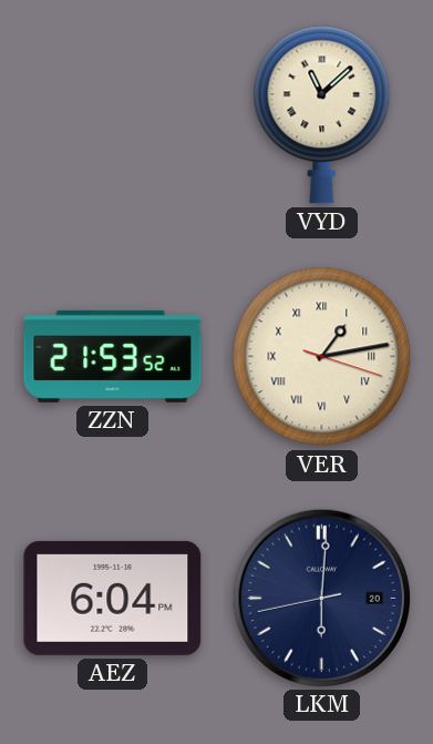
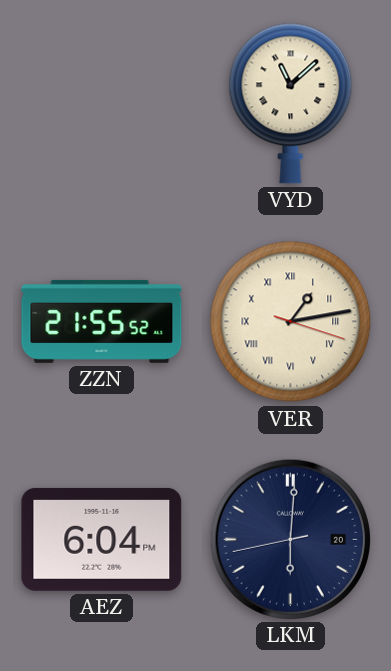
ZZN: 21:53 -> 21:55
